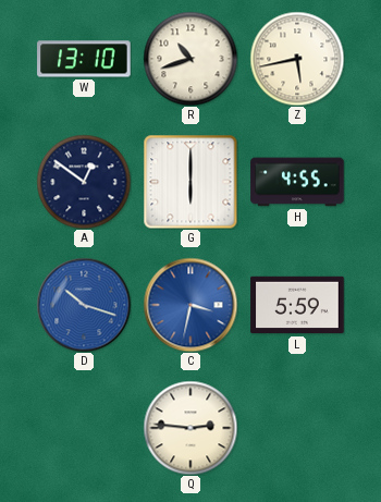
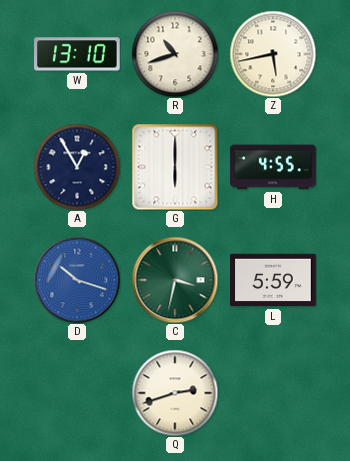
A: 12:51 -> 12:55
C dial: blue -> green
Q: 2:46 -> 2:42
